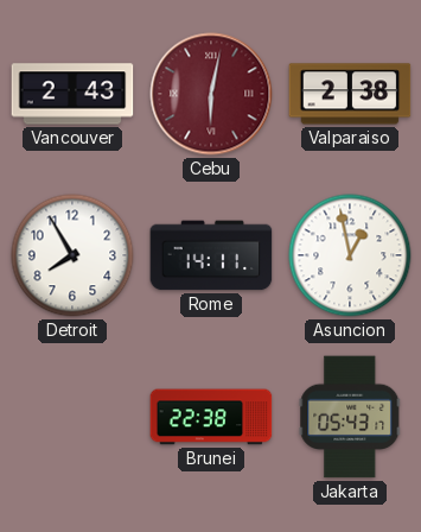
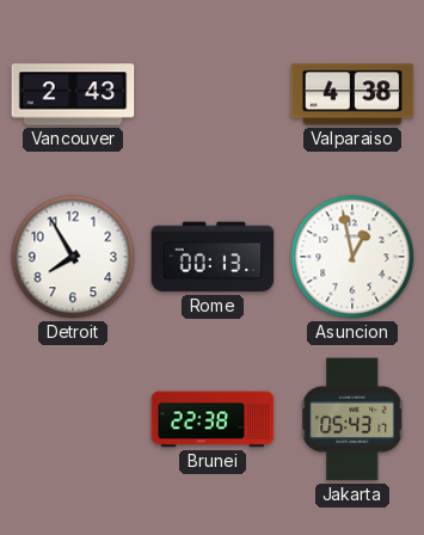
Cebu: 6:02 -> none
Valparaiso: 2:38 -> 4:38
Rome: 14:11 -> 00:13
